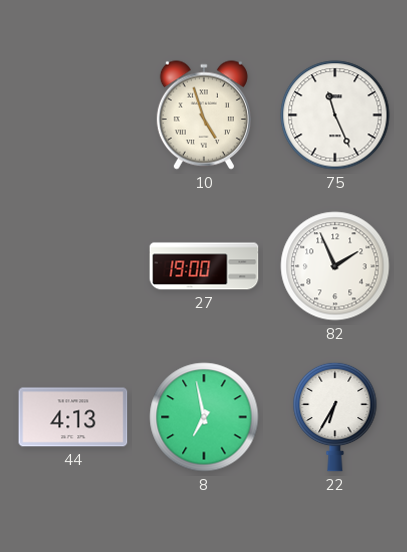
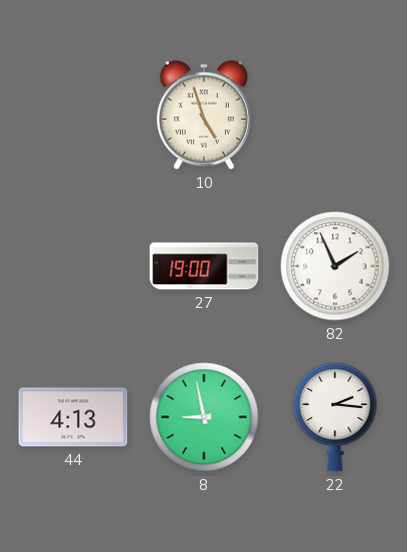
75: 11:26 -> none
8: 6:58 -> 8:58
22: 6:35 -> 2:16
